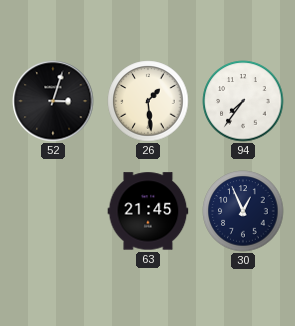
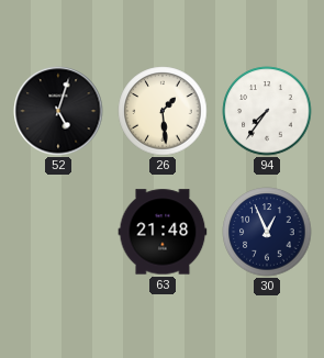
52: 3:03 -> 5:03
63: 21:45 -> 21:48
